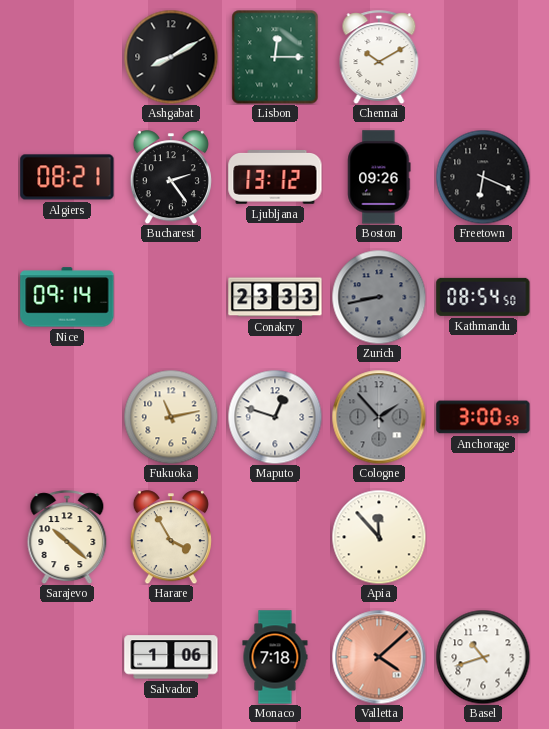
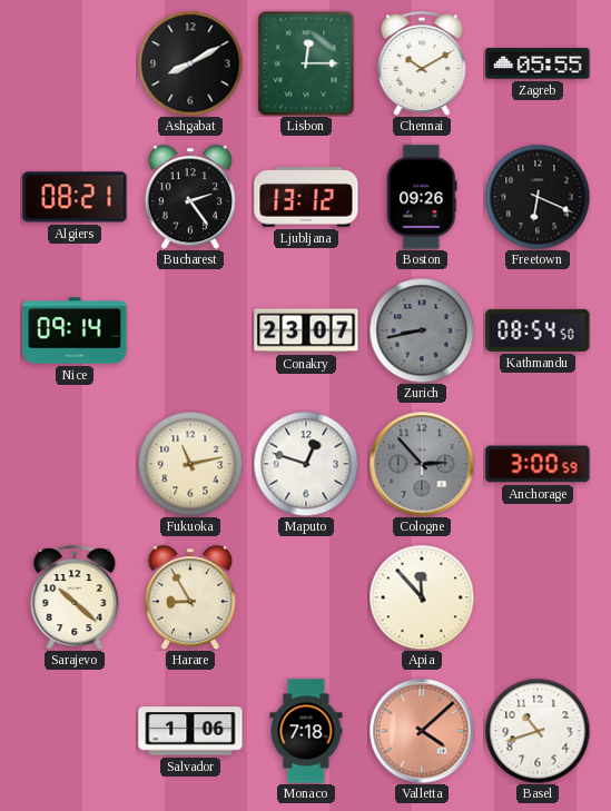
Zagreb: none -> 05:55
Conakry: 23:33 -> 23:07
Cologne: 1:53 -> 2:53
Harare: 3:55 -> 8:55
